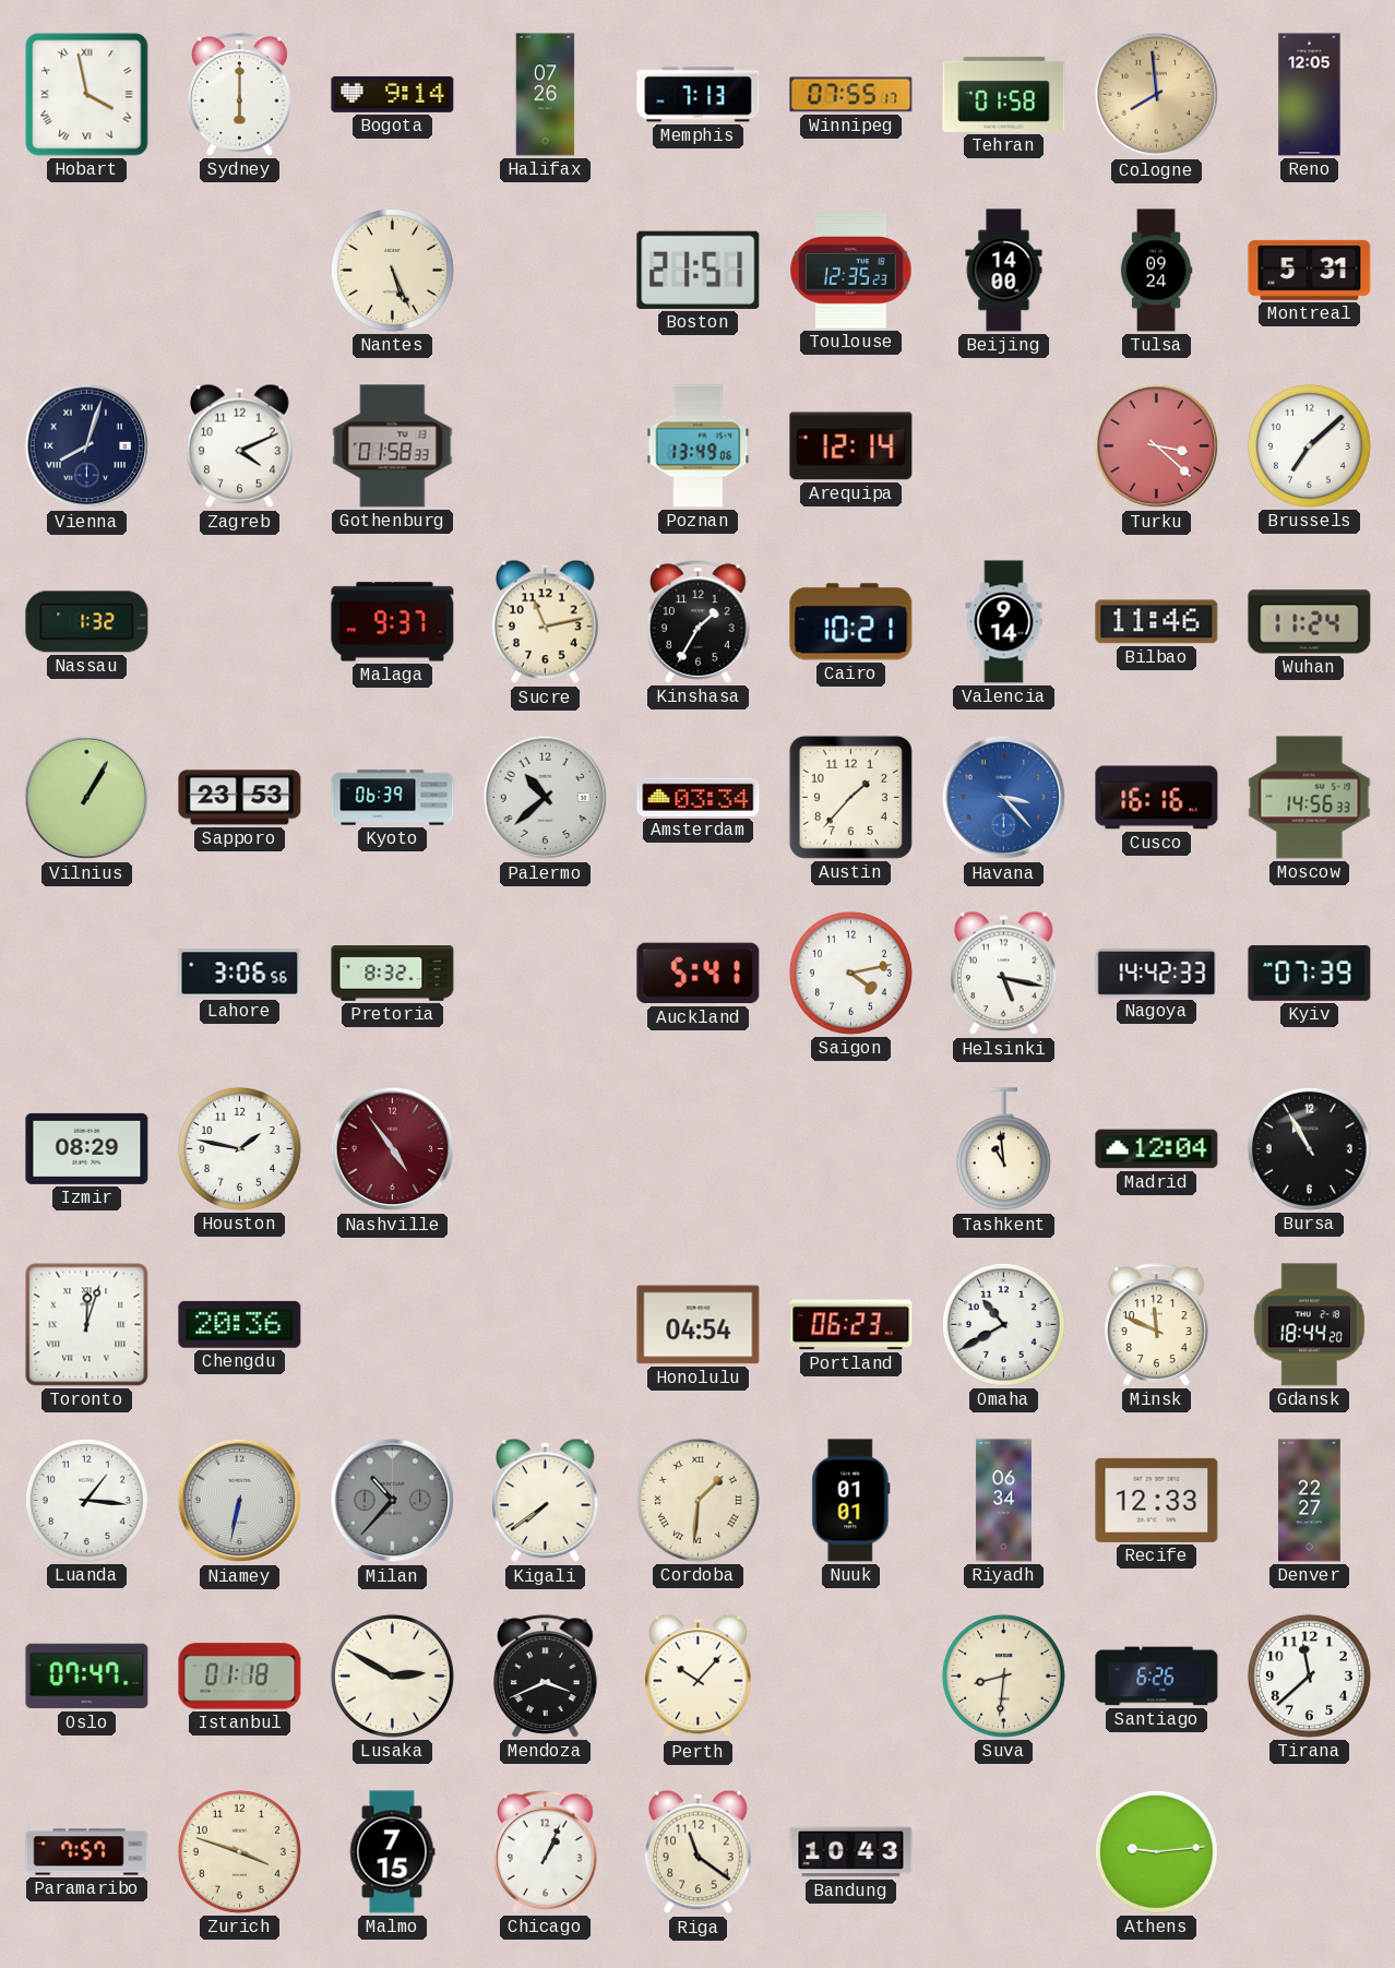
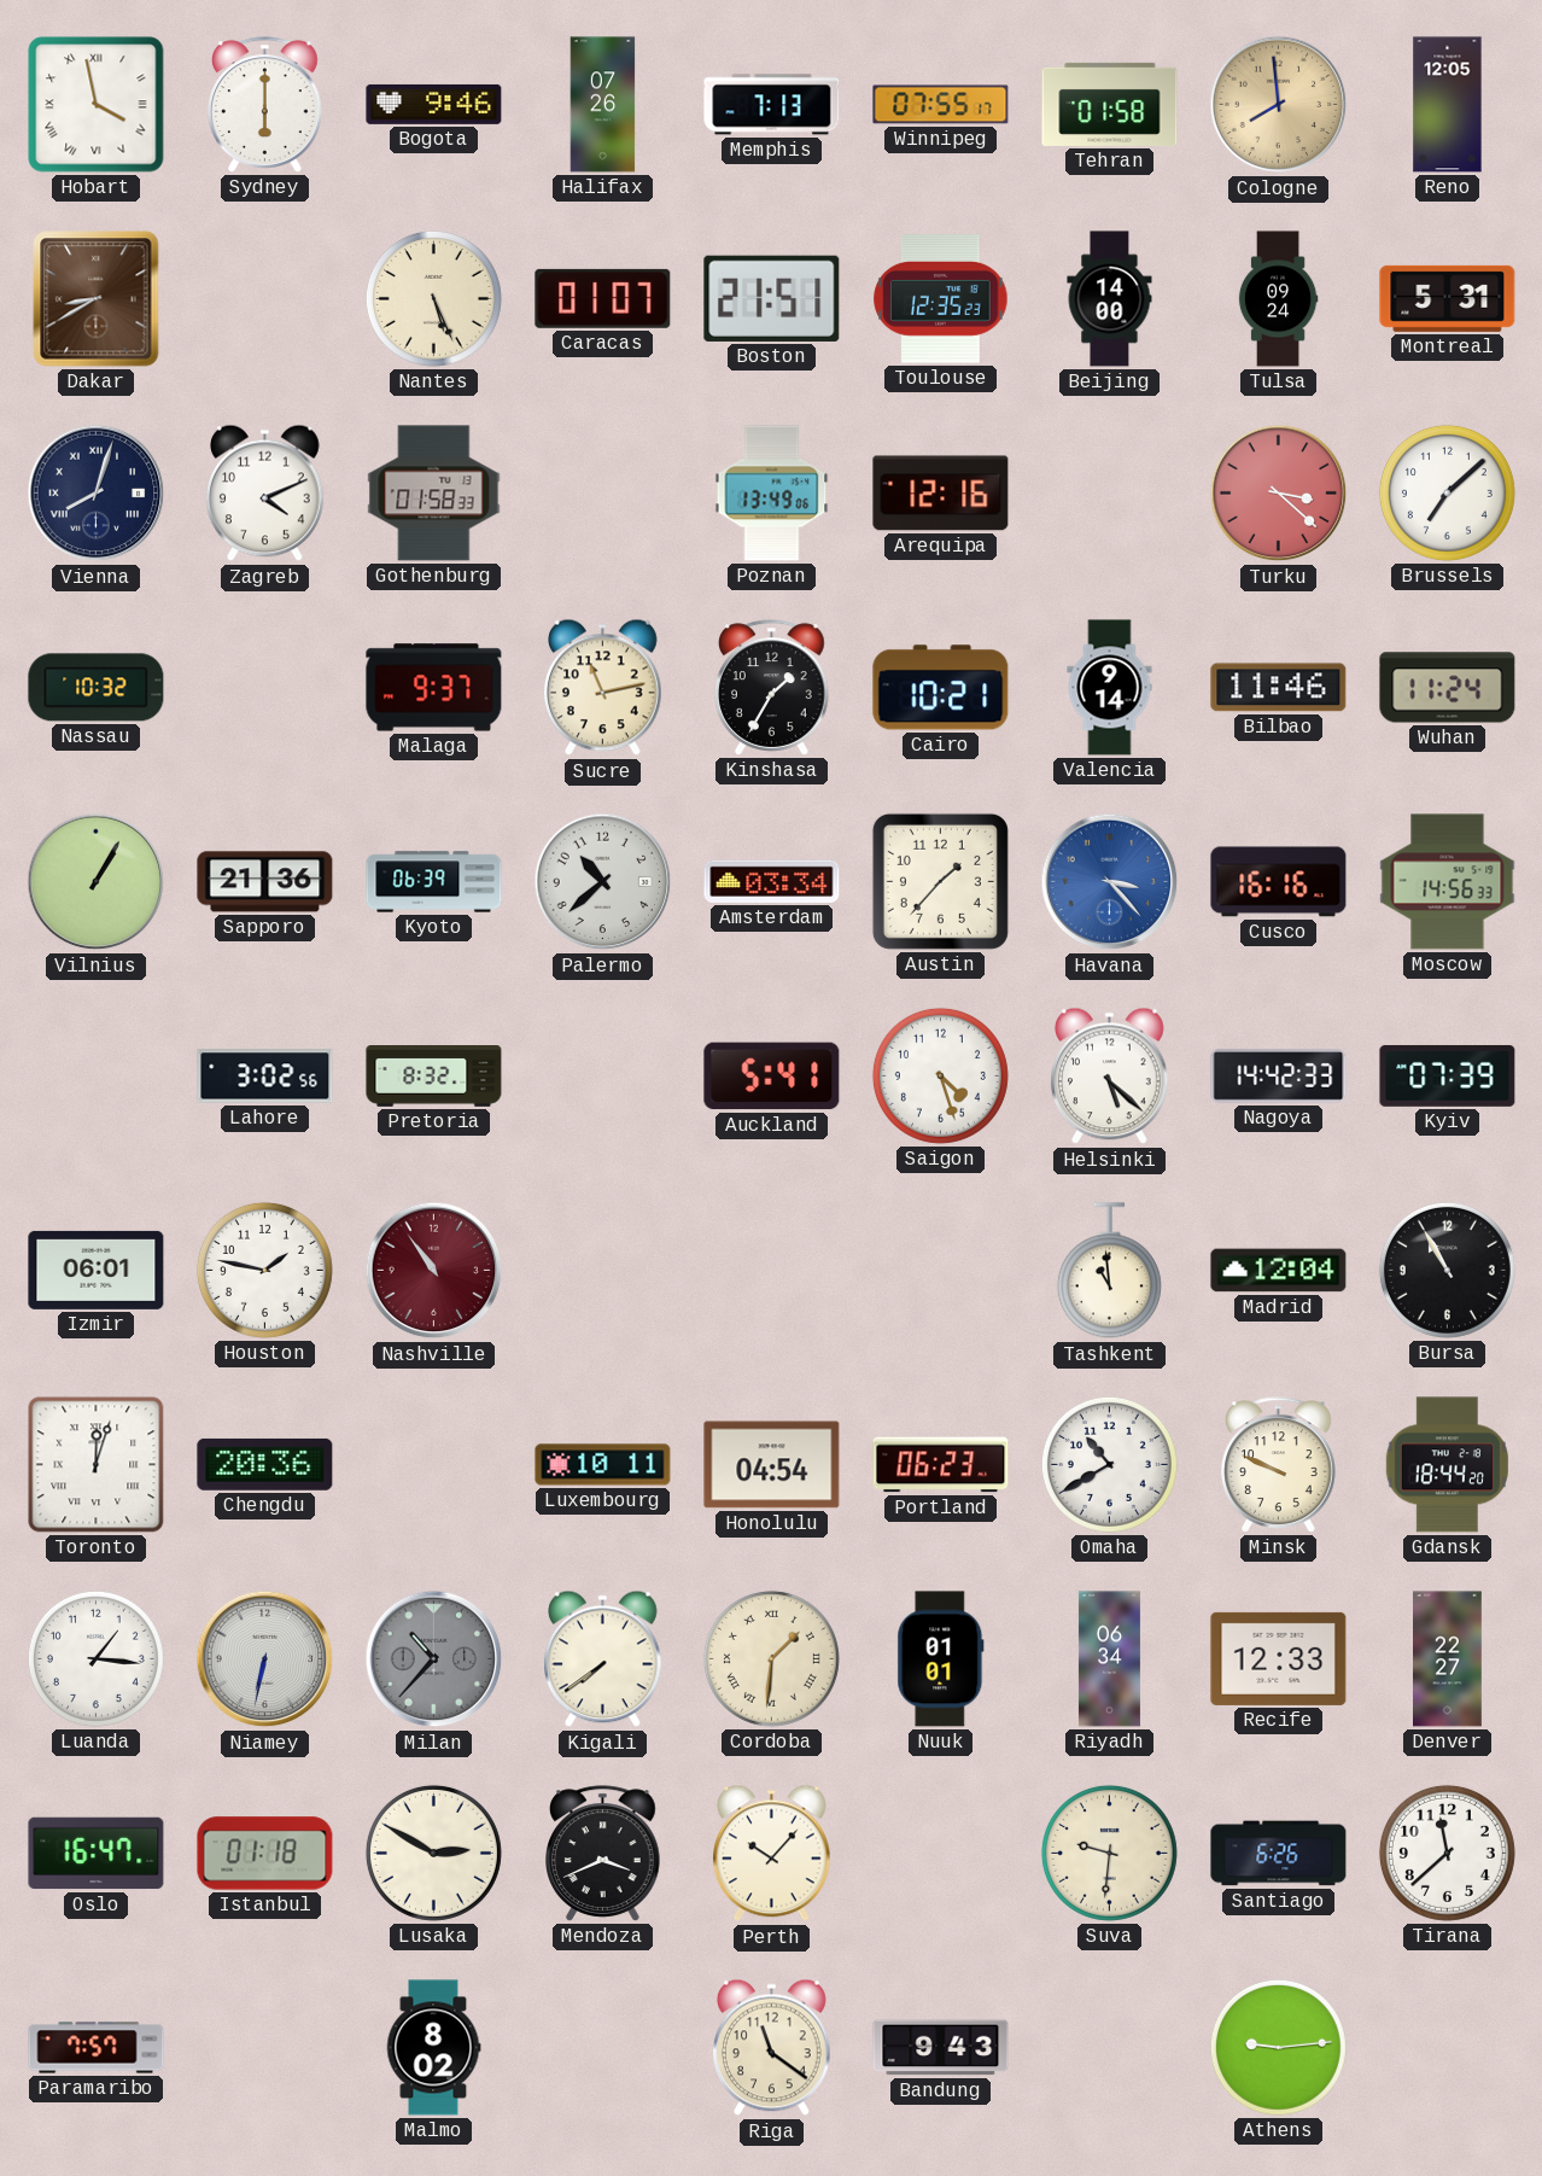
Bogota: 9:14 -> 9:46
Dakar: none -> 8:40
Caracas: none -> 01:07
Arequipa: 12:14 -> 12:16
Nassau: 1:32 -> 10:32
Sapporo: 23:53 -> 21:36
Lahore: 3:06 -> 3:02
Saigon: 4:13 -> 4:27
Helsinki: 5:17 -> 5:22
Izmir: 08:29 -> 06:01
Nashville: 4:54 -> 10:54
Luxembourg: none -> 10:11
Minsk: 11:49 -> 9:49
Oslo: 07:47 -> 16:47
Suva: 8:31 -> 9:31
Zurich: 3:48 -> none
Malmo: 7:15 -> 8:02
Chicago: 1:04 -> none
Bandung: 10:43 -> 9:43
